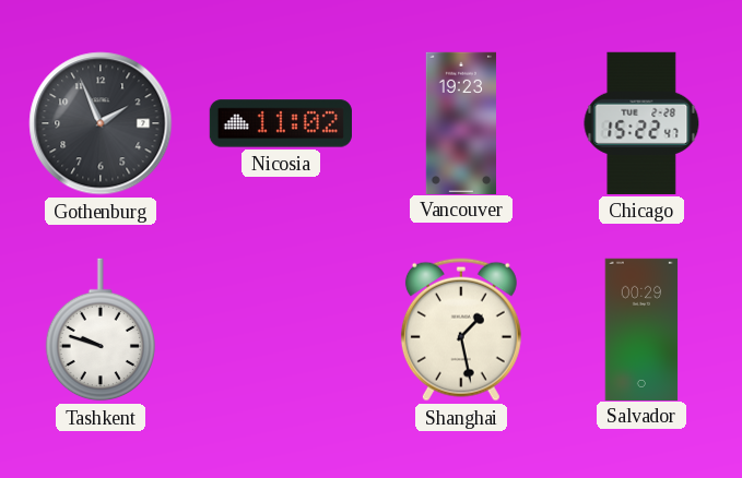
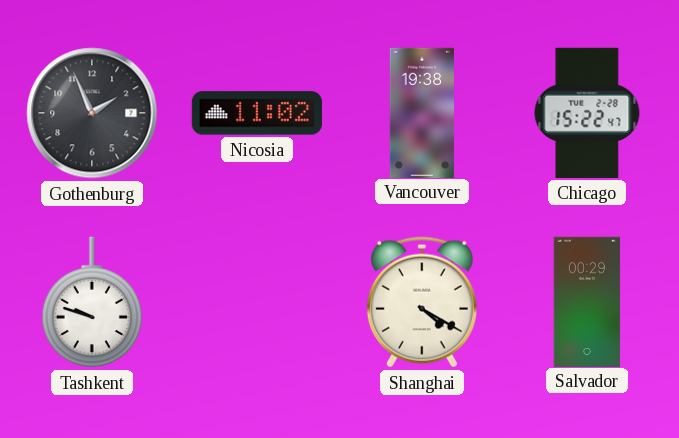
Vancouver: 19:23 -> 19:38
Shanghai: 1:28 -> 4:20
